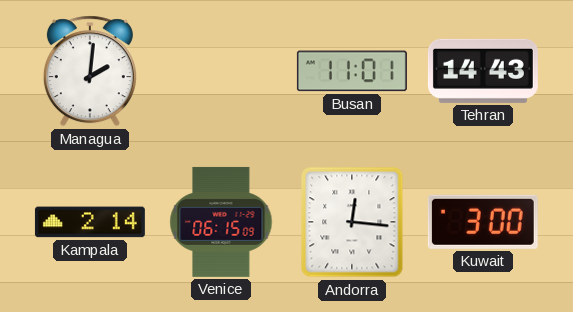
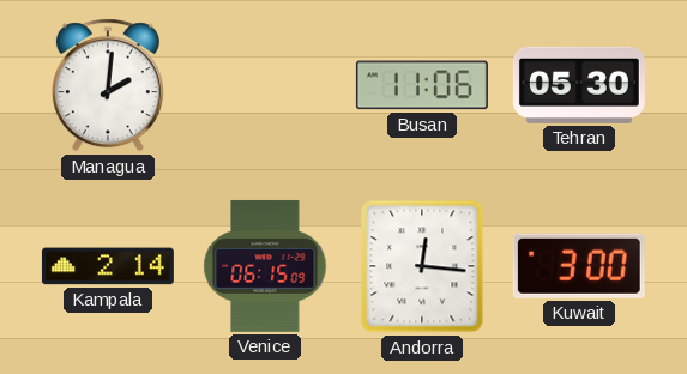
Busan: 11:01 -> 11:06
Tehran: 14:43 -> 05:30
